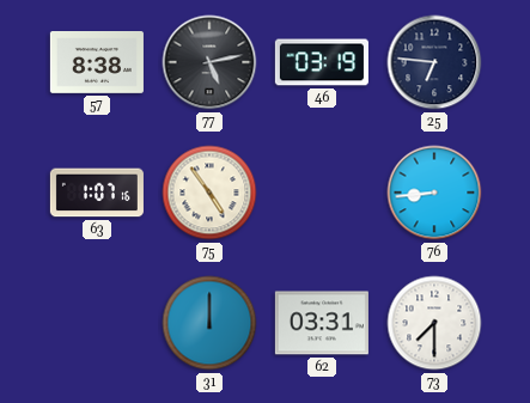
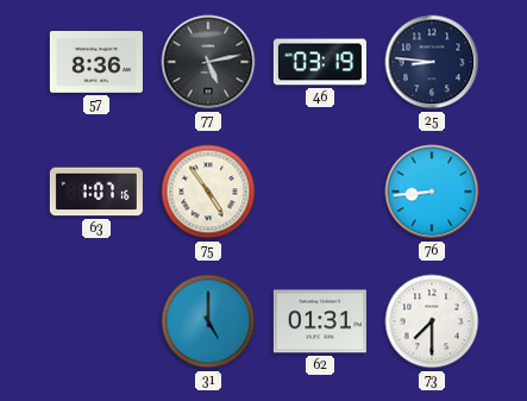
57: 8:38 -> 8:36
25: 6:46 -> 8:46
31: 12:00 -> 5:00
62: 03:31 -> 01:31
